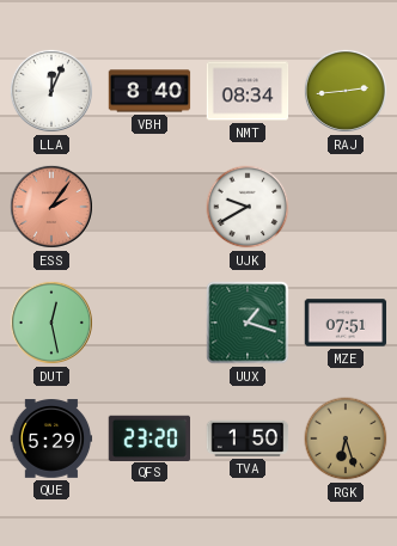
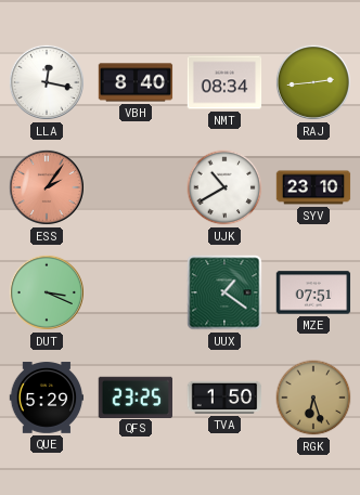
LLA: 12:04 -> 12:17
UJK: 9:40 -> 10:40
SYV: none -> 23:10
DUT: 12:28 -> 3:19
UUX: 1:18 -> 1:21
QFS: 23:20 -> 23:25
